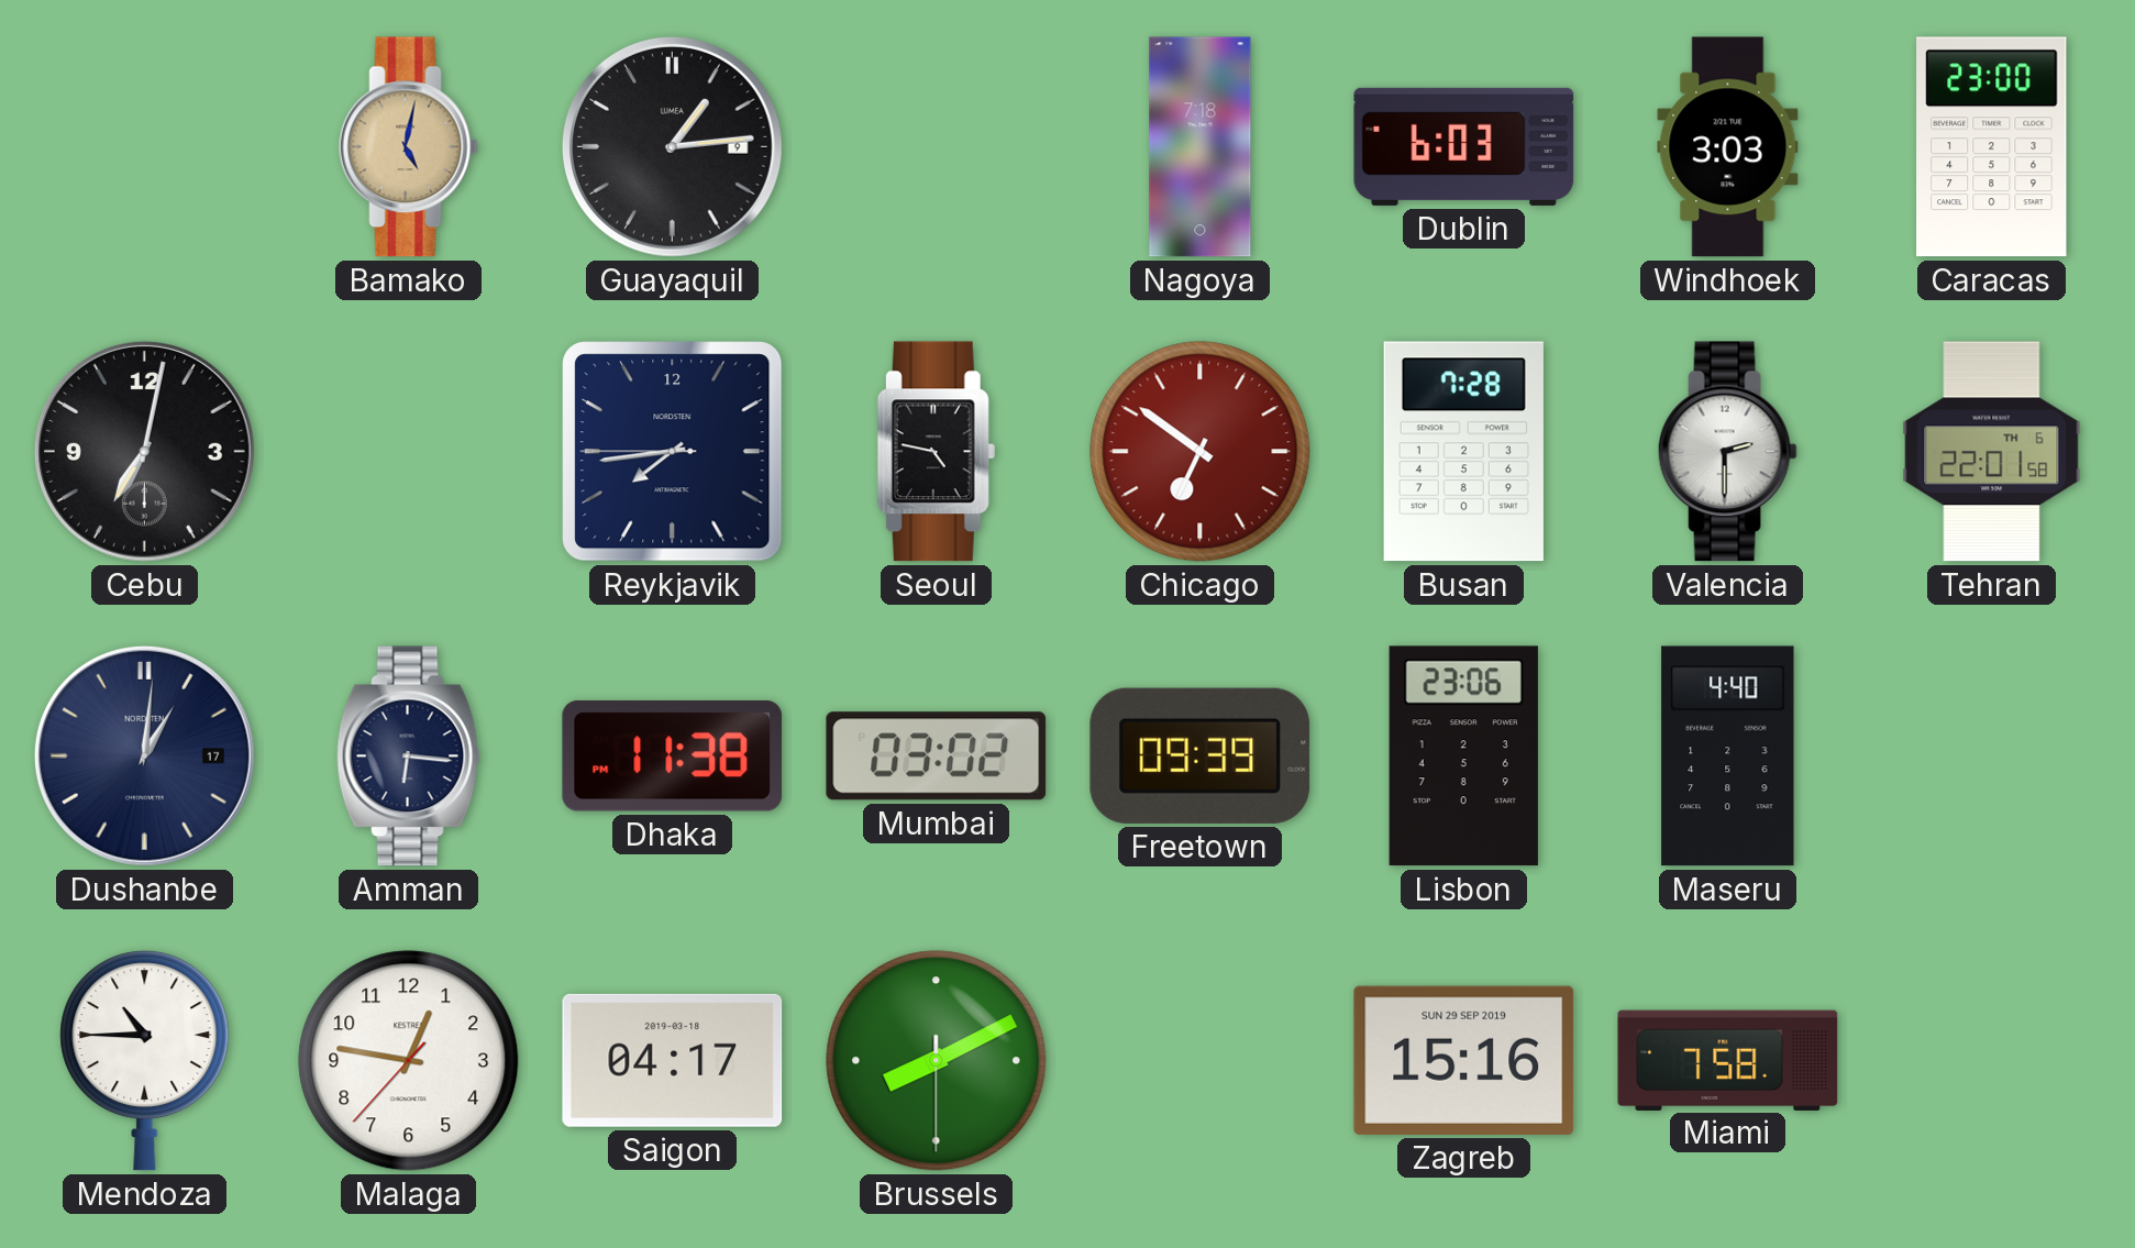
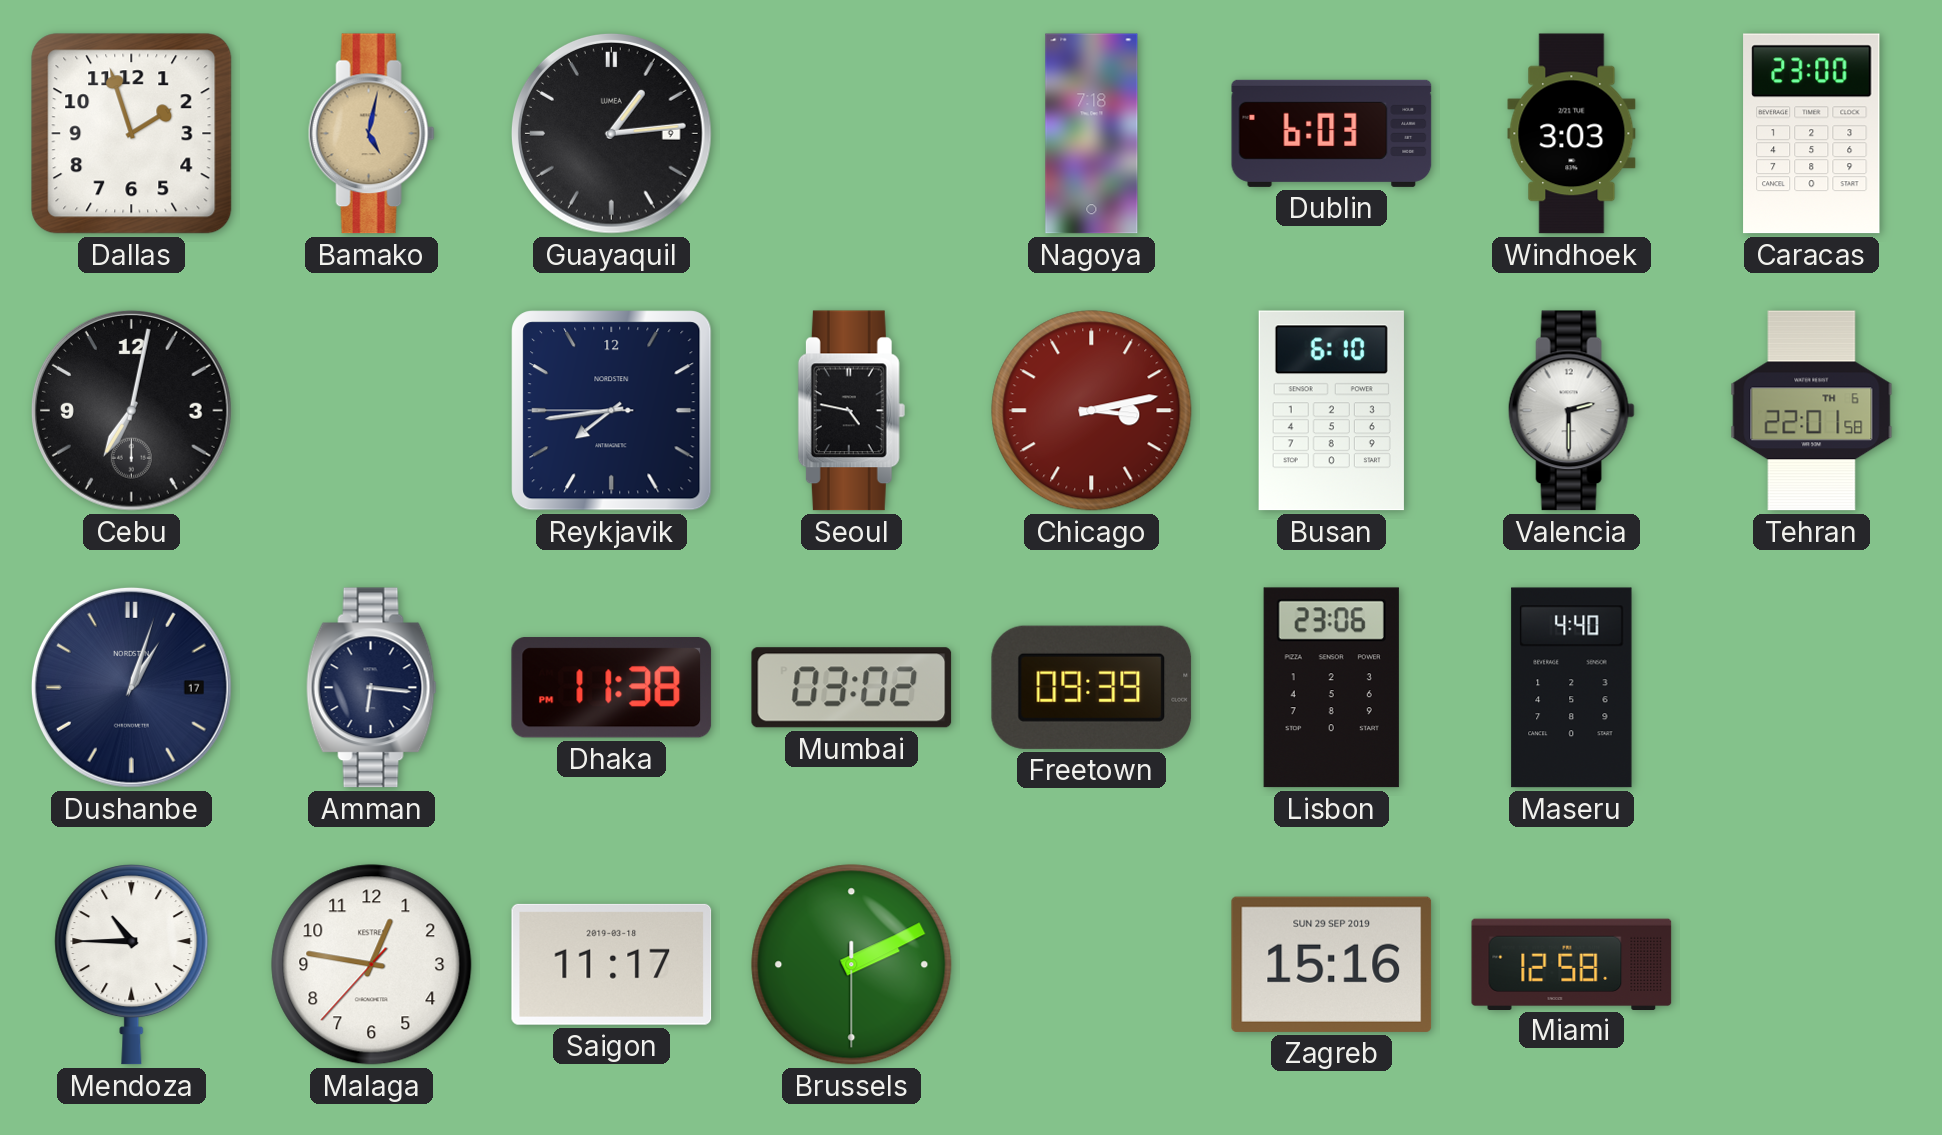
Dallas: none -> 1:57
Chicago: 6:51 -> 3:13
Busan: 7:28 -> 6:10
Dushanbe: 1:01 -> 1:03
Saigon: 04:17 -> 11:17
Brussels: 8:10 -> 2:10
Miami: 7:58 -> 12:58
